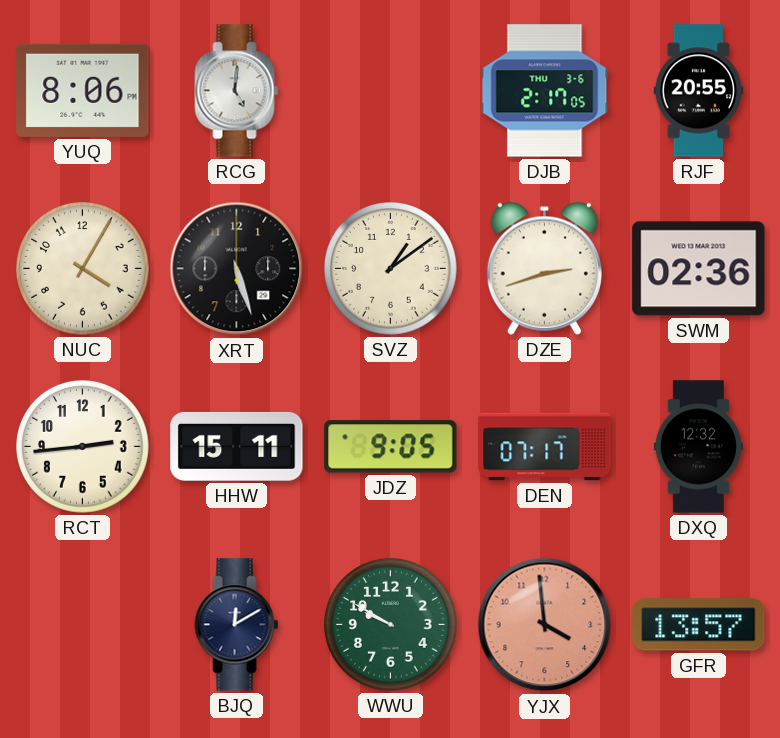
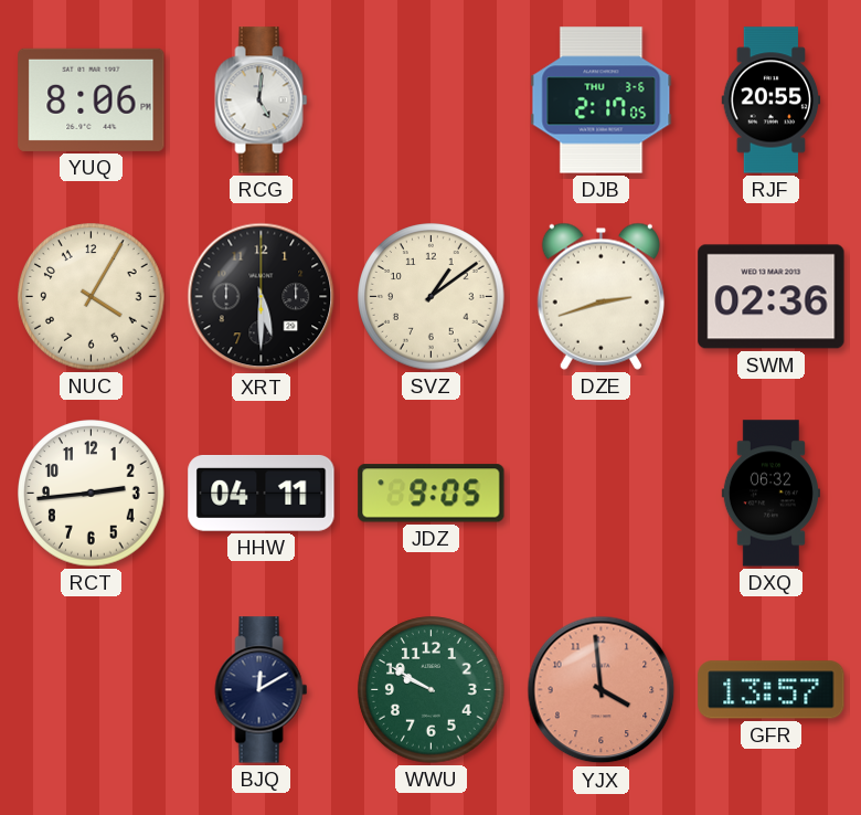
XRT: 5:27 -> 5:30
HHW: 15:11 -> 04:11
DEN: 07:17 -> none
DXQ: 12:32 -> 06:32
